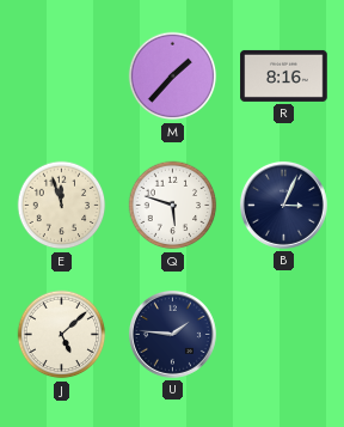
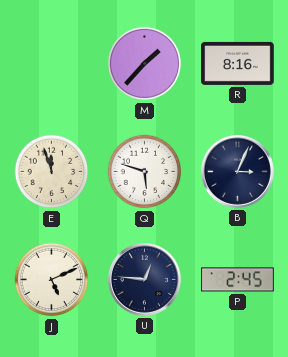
J: 5:08 -> 5:11
U: 1:46 -> 12:46
P: none -> 2:45
